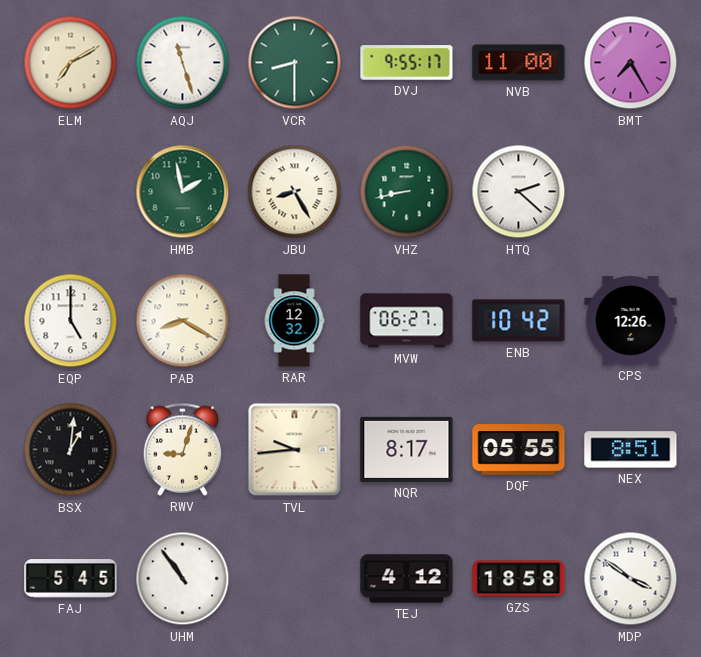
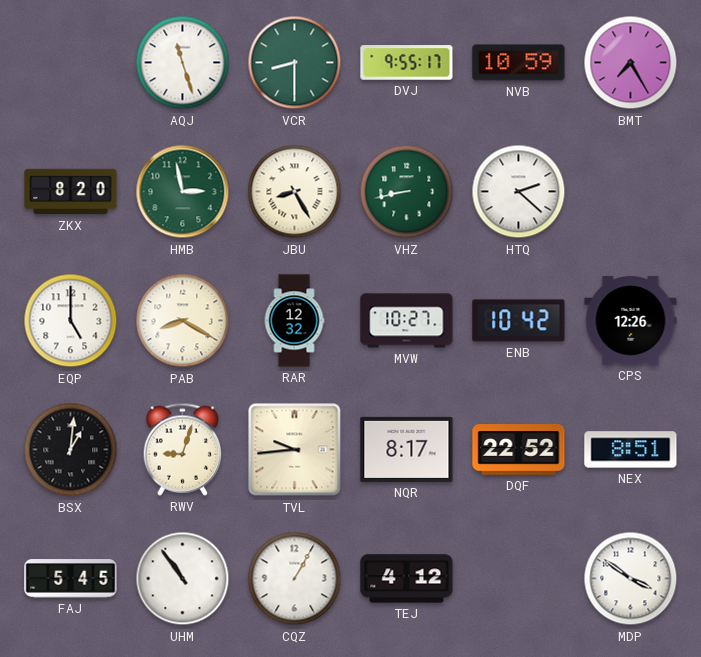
ELM: 7:10 -> none
NVB: 11:00 -> 10:59
ZKX: none -> 8:20
HMB: 1:58 -> 2:58
MVW: 06:27 -> 10:27
DQF: 05:55 -> 22:52
CQZ: none -> 1:05
GZS: 18:58 -> none
